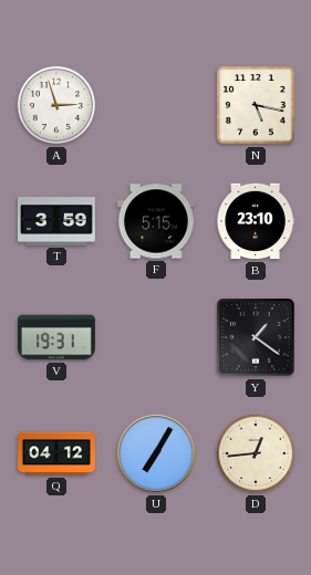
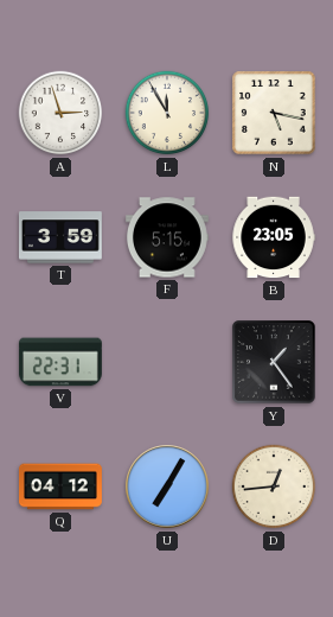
L: none -> 11:55
B: 23:10 -> 23:05
V: 19:31 -> 22:31
Y: 1:21 -> 1:24
